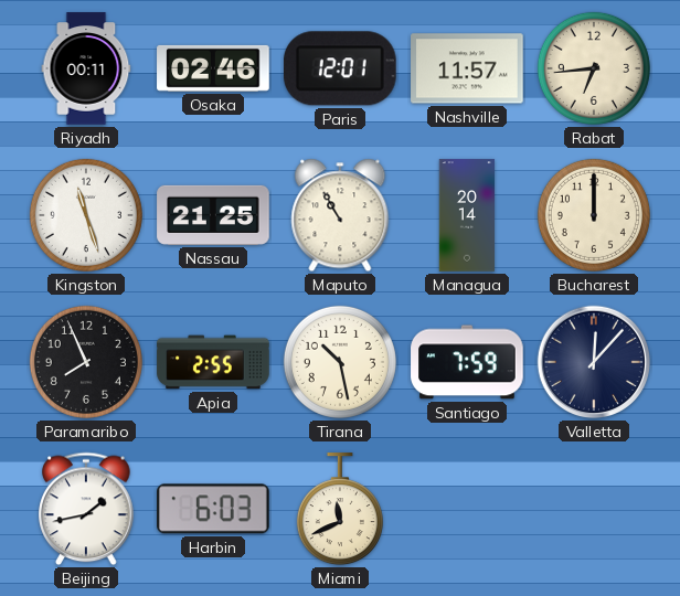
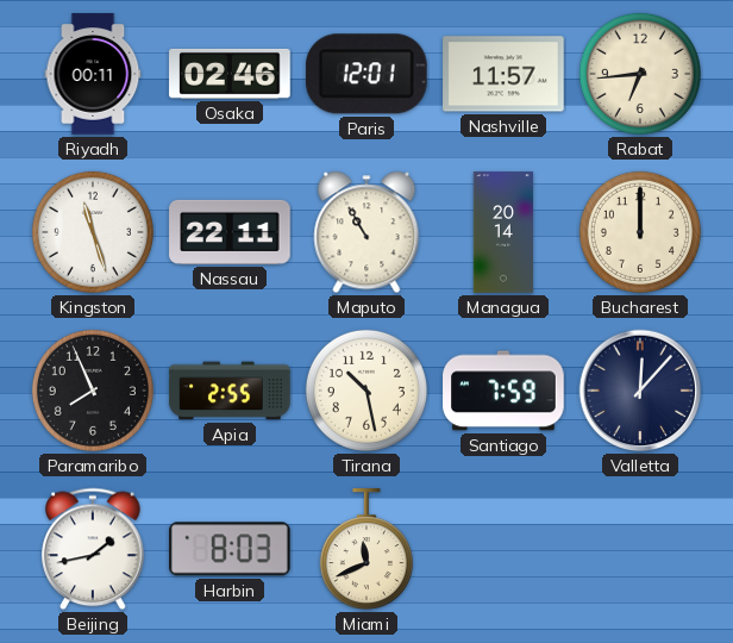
Nassau: 21:25 -> 22:11
Harbin: 6:03 -> 8:03
